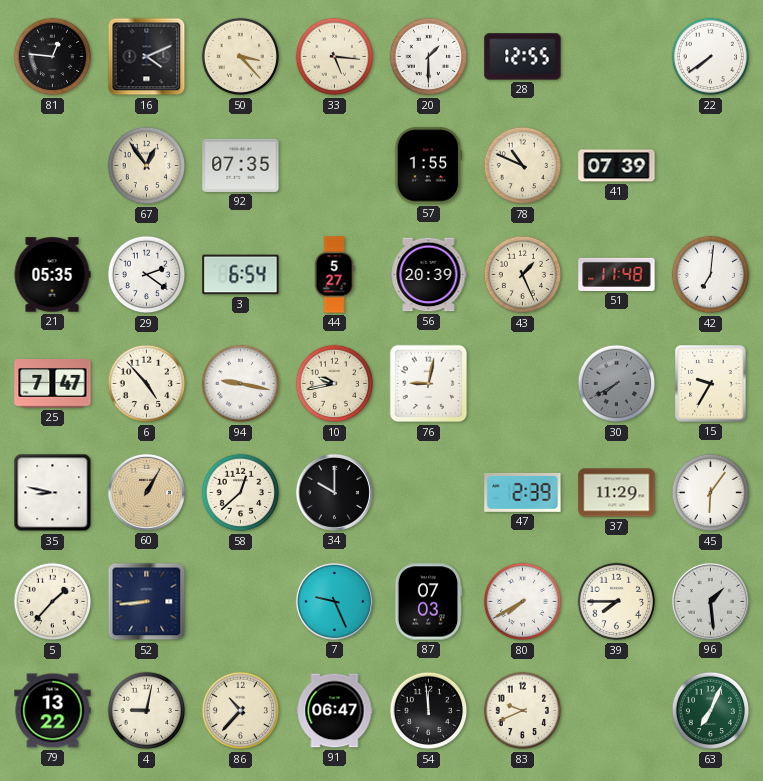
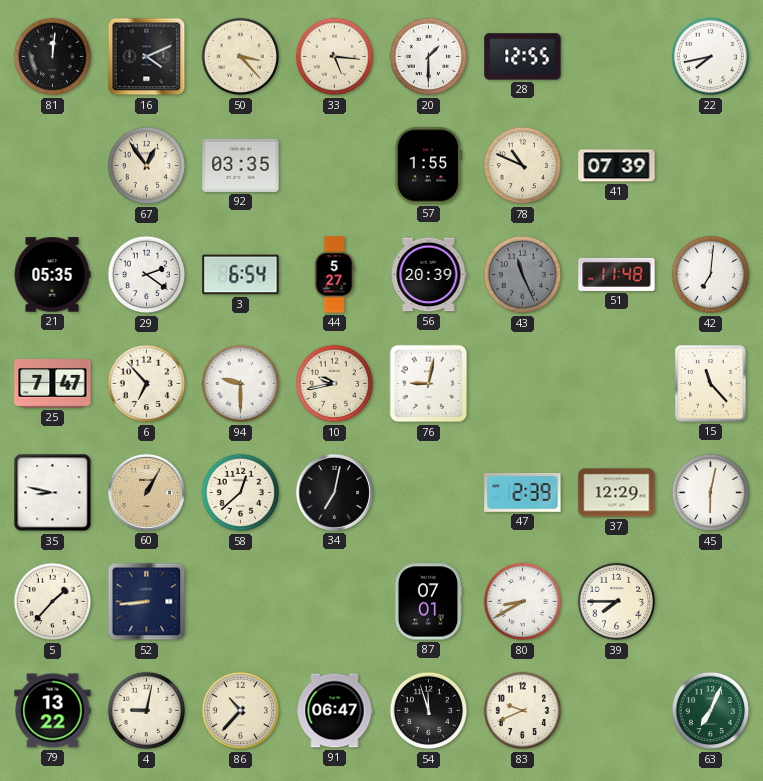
81: 12:46 -> 12:01
22: 7:39 -> 7:43
92: 07:35 -> 03:35
43: 1:26 -> 11:26
43 dial: cream -> grey
6: 4:53 -> 6:53
94: 9:17 -> 9:30
30: 7:40 -> none
15: 9:35 -> 11:23
34: 10:00 -> 7:02
37: 11:29 -> 12:29
45: 6:06 -> 6:02
7: 9:26 -> none
87: 07:03 -> 07:01
80: 7:40 -> 8:40
96: 1:29 -> none
54: 11:59 -> 11:57
